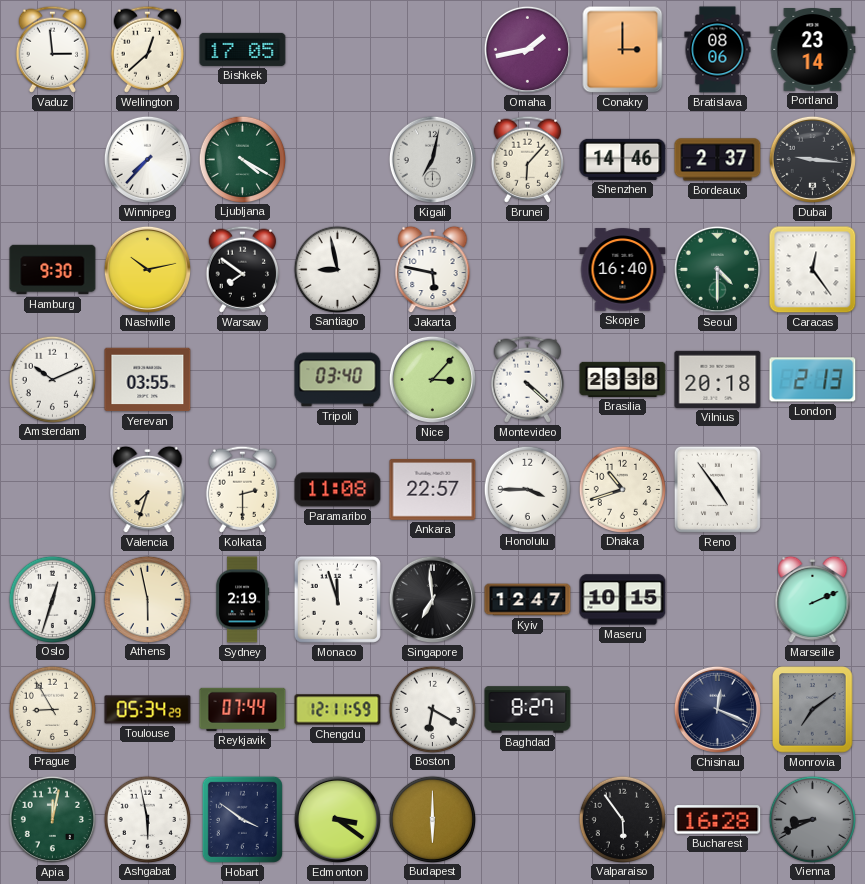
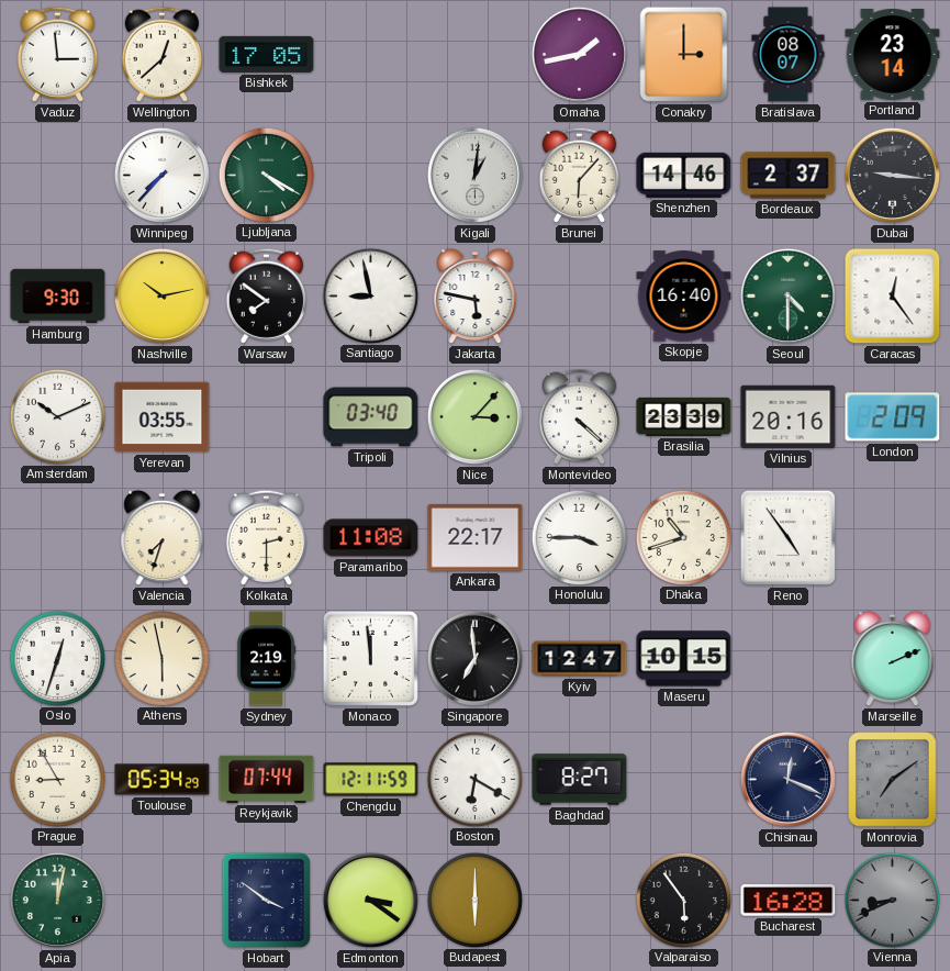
Bratislava: 08:06 -> 08:07
Kigali: 7:02 -> 1:01
Brasilia: 23:38 -> 23:39
Vilnius: 20:18 -> 20:16
London: 2:13 -> 2:09
Ankara: 22:57 -> 22:17
Monaco: 11:57 -> 11:59
Ashgabat: 5:58 -> none
